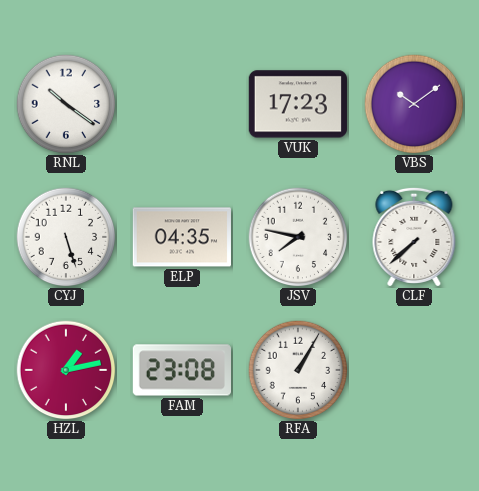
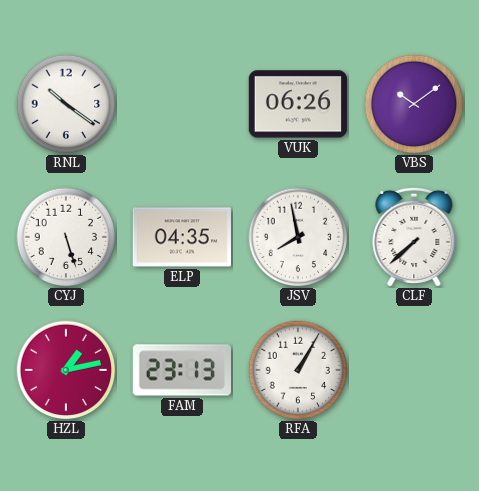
VUK: 17:23 -> 06:26
JSV: 7:47 -> 7:58
FAM: 23:08 -> 23:13
